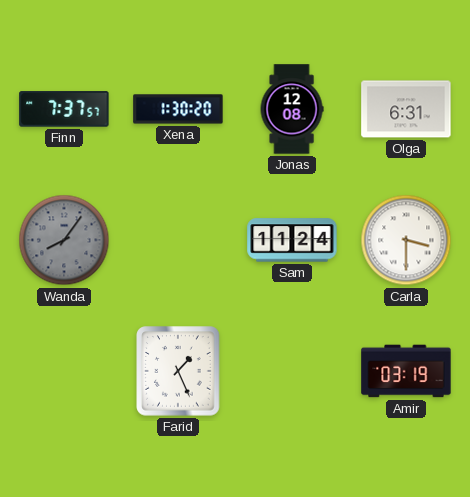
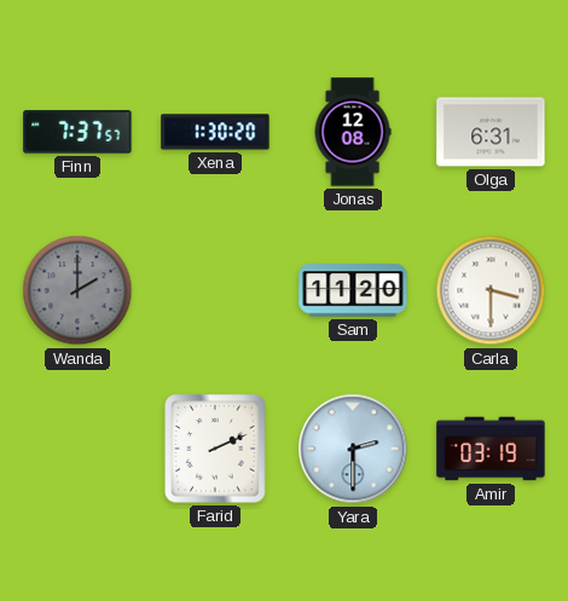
Wanda: 8:06 -> 2:00
Sam: 11:24 -> 11:20
Farid: 1:26 -> 2:11
Yara: none -> 2:30
